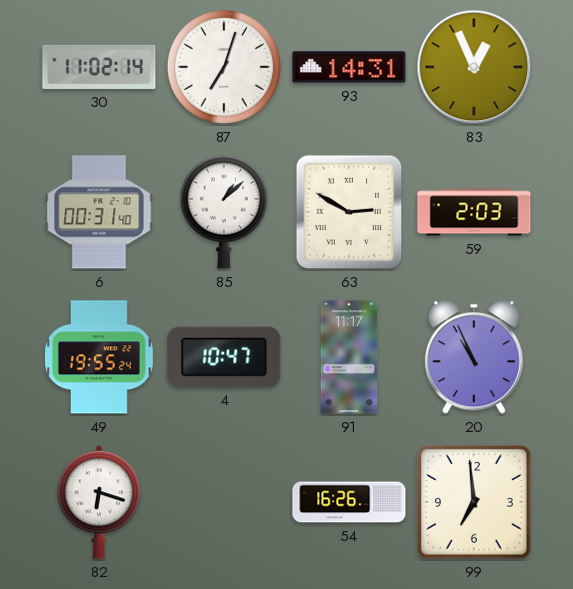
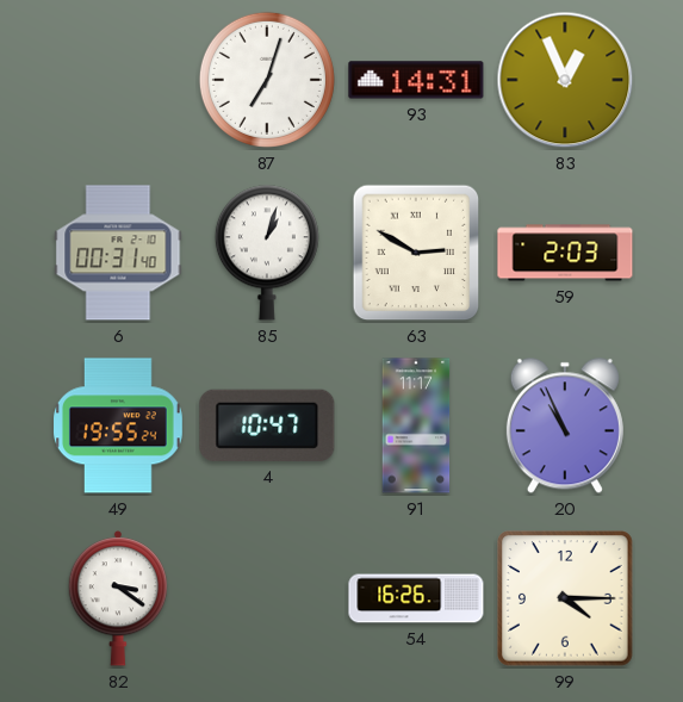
30: 11:02 -> none
85: 1:08 -> 1:03
82: 6:18 -> 3:21
99: 6:59 -> 4:15
